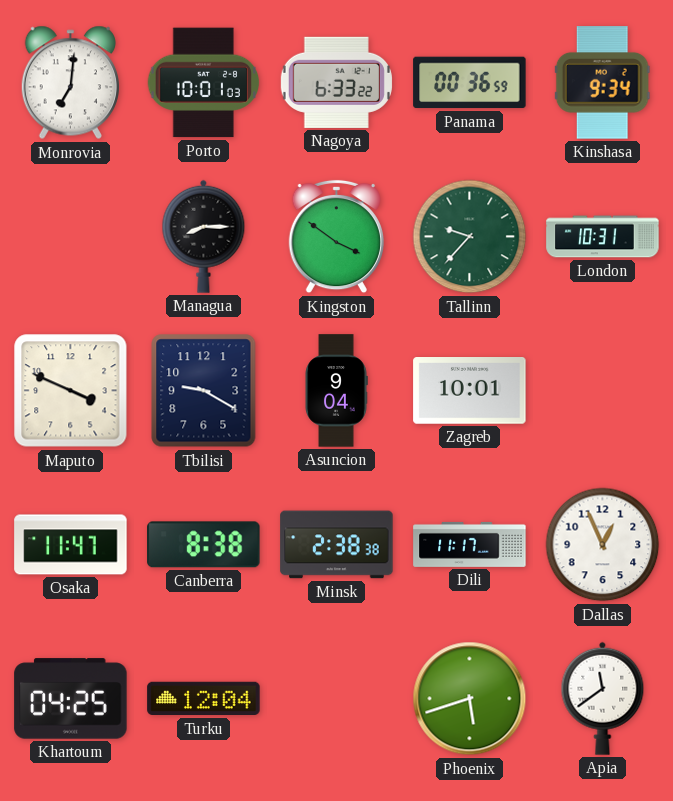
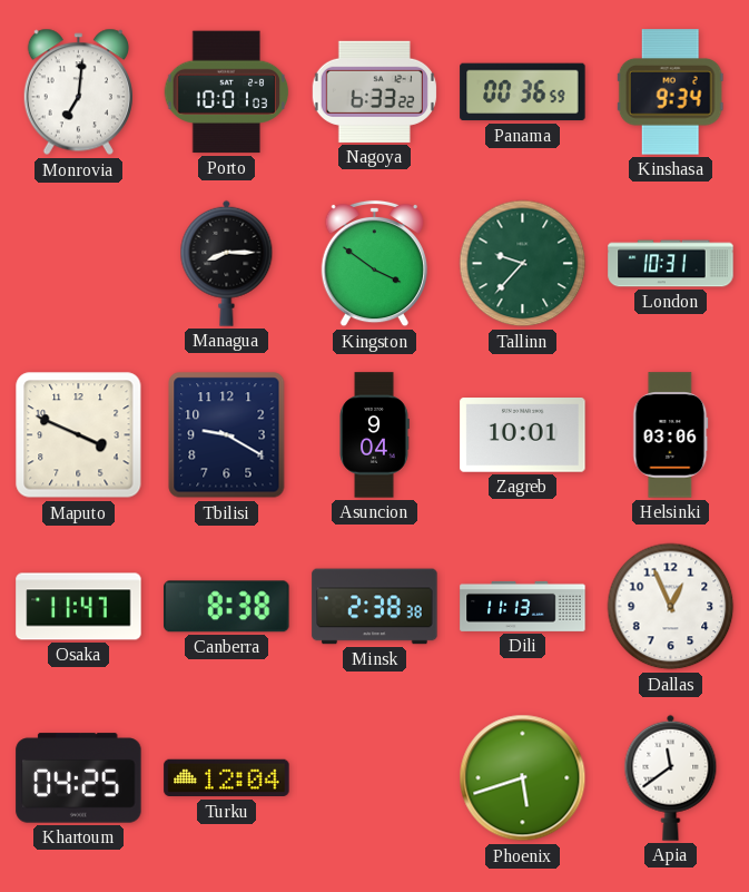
Helsinki: none -> 03:06
Dili: 11:17 -> 11:13
